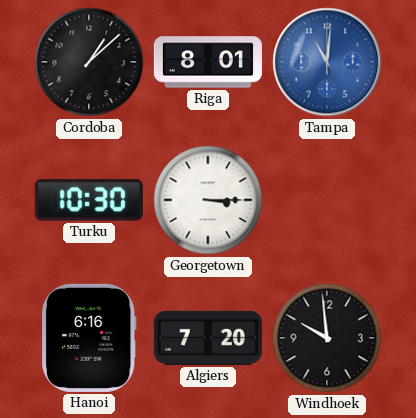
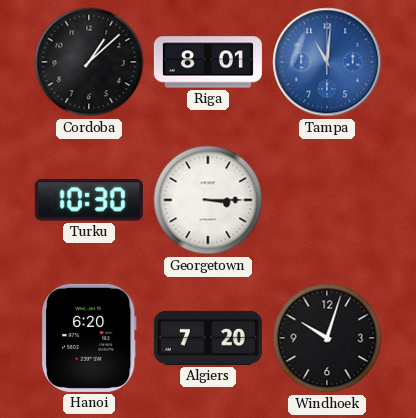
Hanoi: 6:16 -> 6:20
Windhoek: 9:59 -> 10:03
